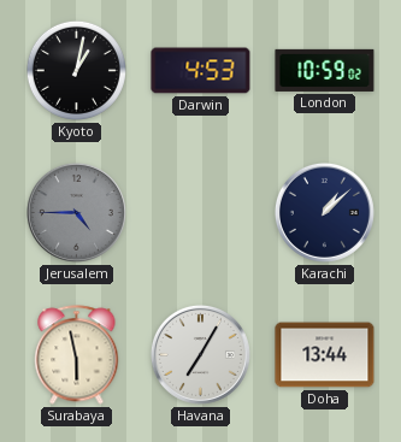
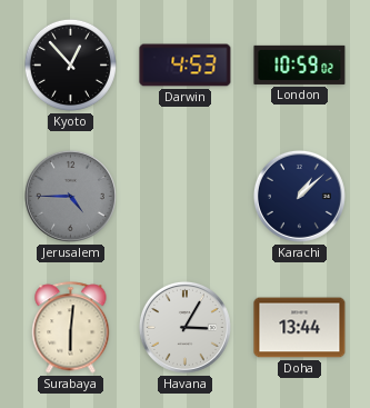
Kyoto: 1:02 -> 12:53
Surabaya: 5:58 -> 6:01
Havana: 7:05 -> 3:05
